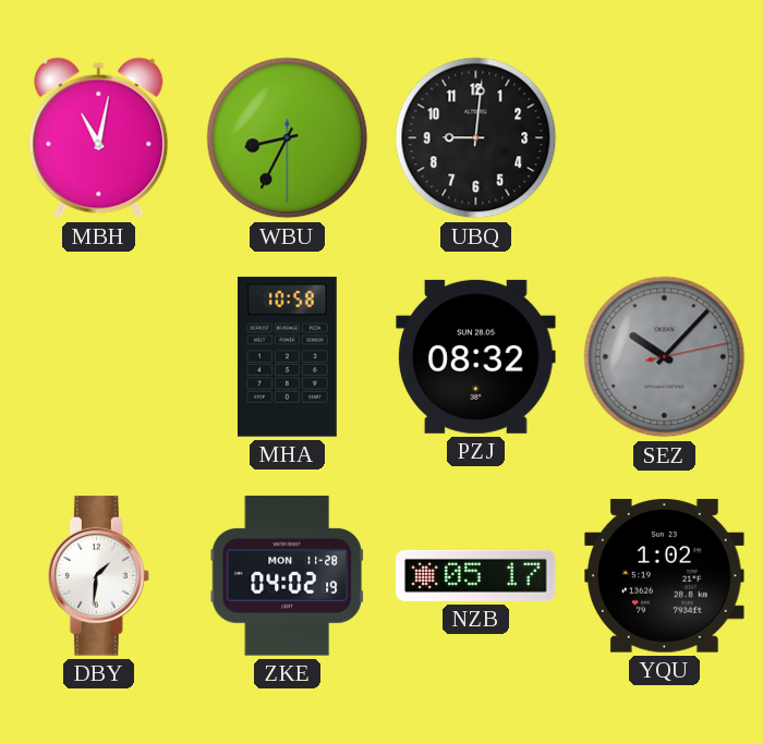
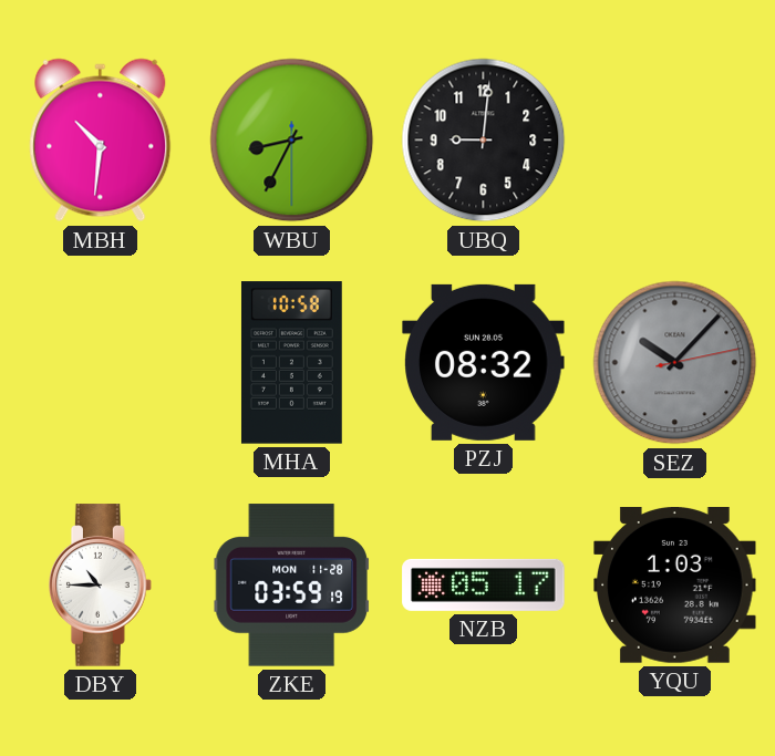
MBH: 11:02 -> 10:31
DBY: 1:31 -> 10:45
ZKE: 04:02 -> 03:59
YQU: 1:02 -> 1:03
